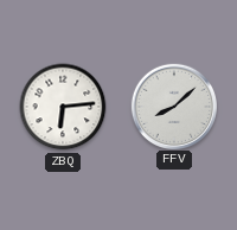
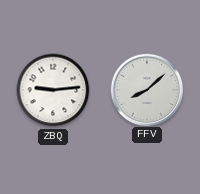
ZBQ: 6:14 -> 9:14
